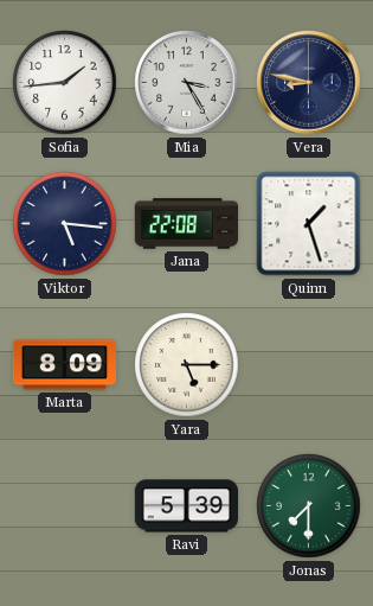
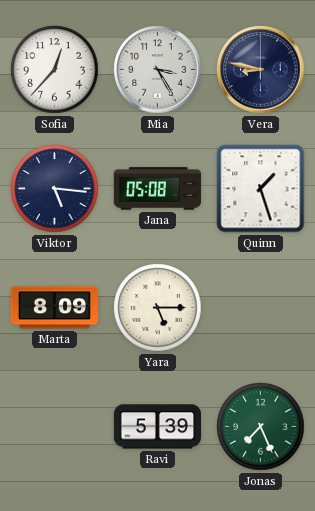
Sofia: 1:44 -> 12:37
Jana: 22:08 -> 05:08
Jonas: 7:30 -> 7:26
